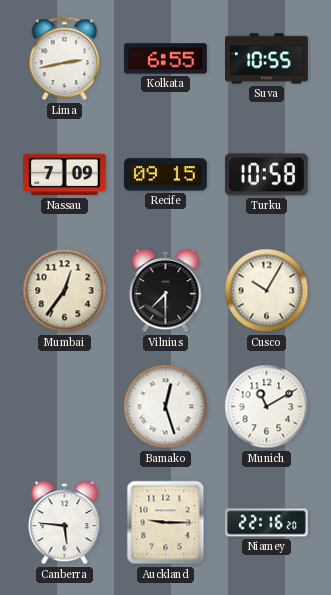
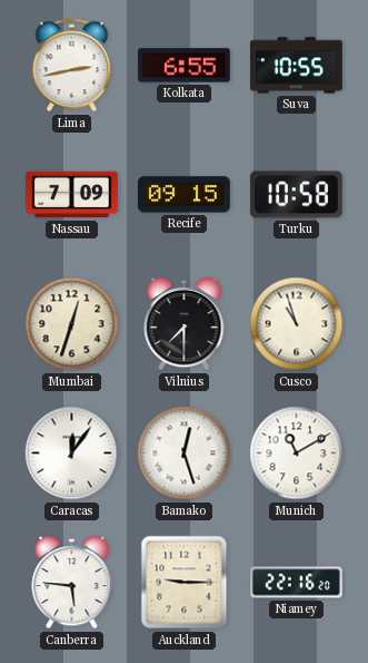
Mumbai: 12:36 -> 12:33
Cusco: 10:05 -> 10:57
Caracas: none -> 12:06
